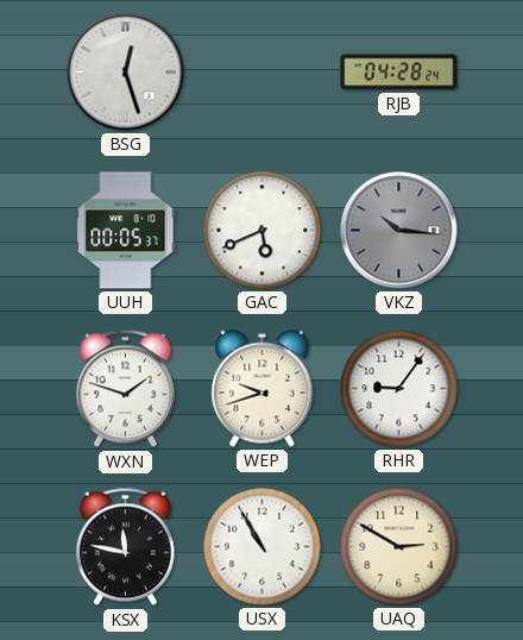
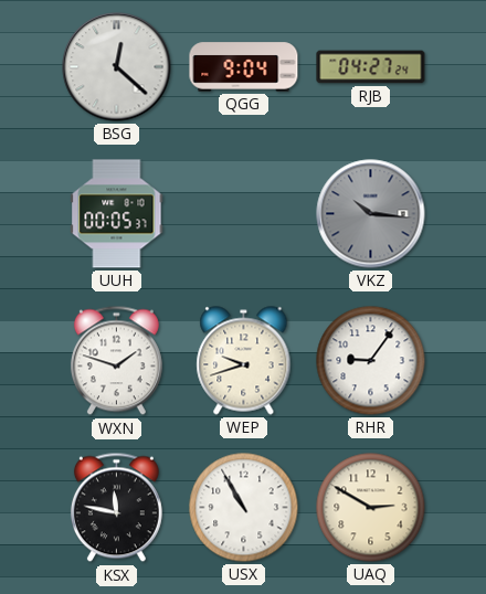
BSG: 12:27 -> 12:22
QGG: none -> 9:04
RJB: 04:28 -> 04:27
GAC: 5:41 -> none
